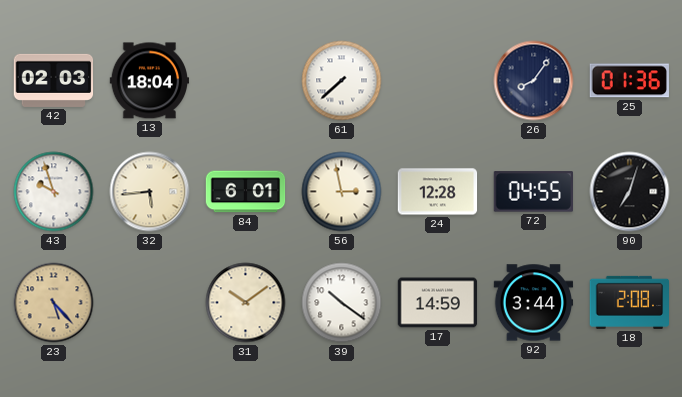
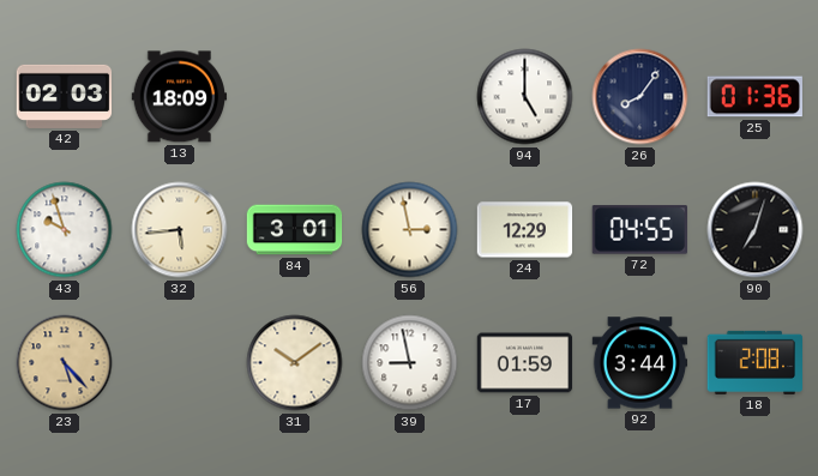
13: 18:04 -> 18:09
61: 7:38 -> none
94: none -> 5:00
84: 6:01 -> 3:01
24: 12:28 -> 12:29
39: 10:21 -> 8:58
17: 14:59 -> 01:59
